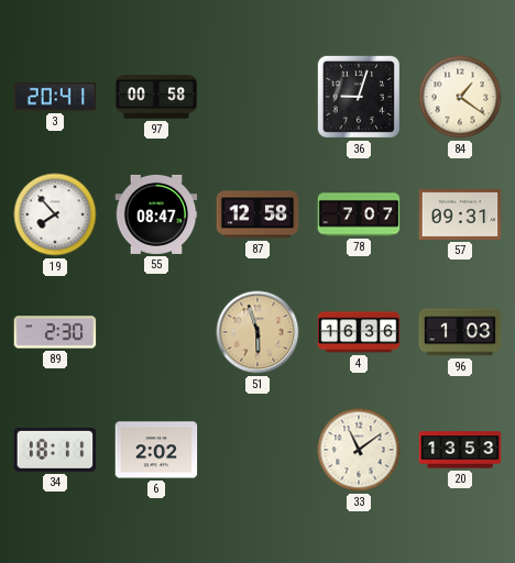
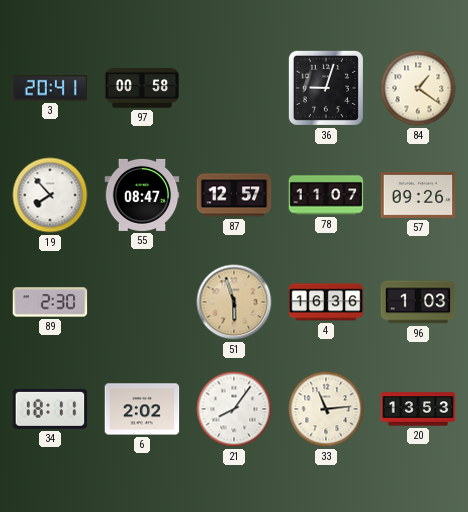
87: 12:58 -> 12:57
78: 7:07 -> 11:07
57: 09:31 -> 09:26
21: none -> 8:06
33: 11:09 -> 11:14
